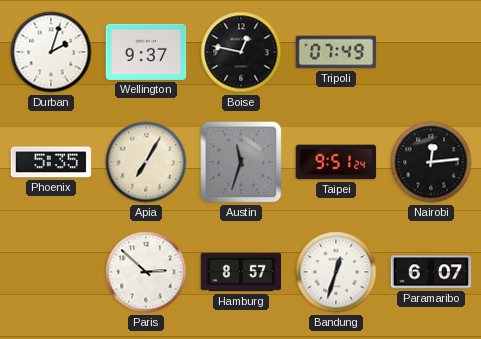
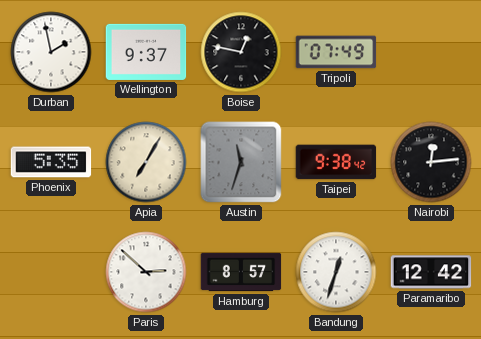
Durban: 2:03 -> 1:58
Taipei: 9:51 -> 9:38
Paramaribo: 6:07 -> 12:42
